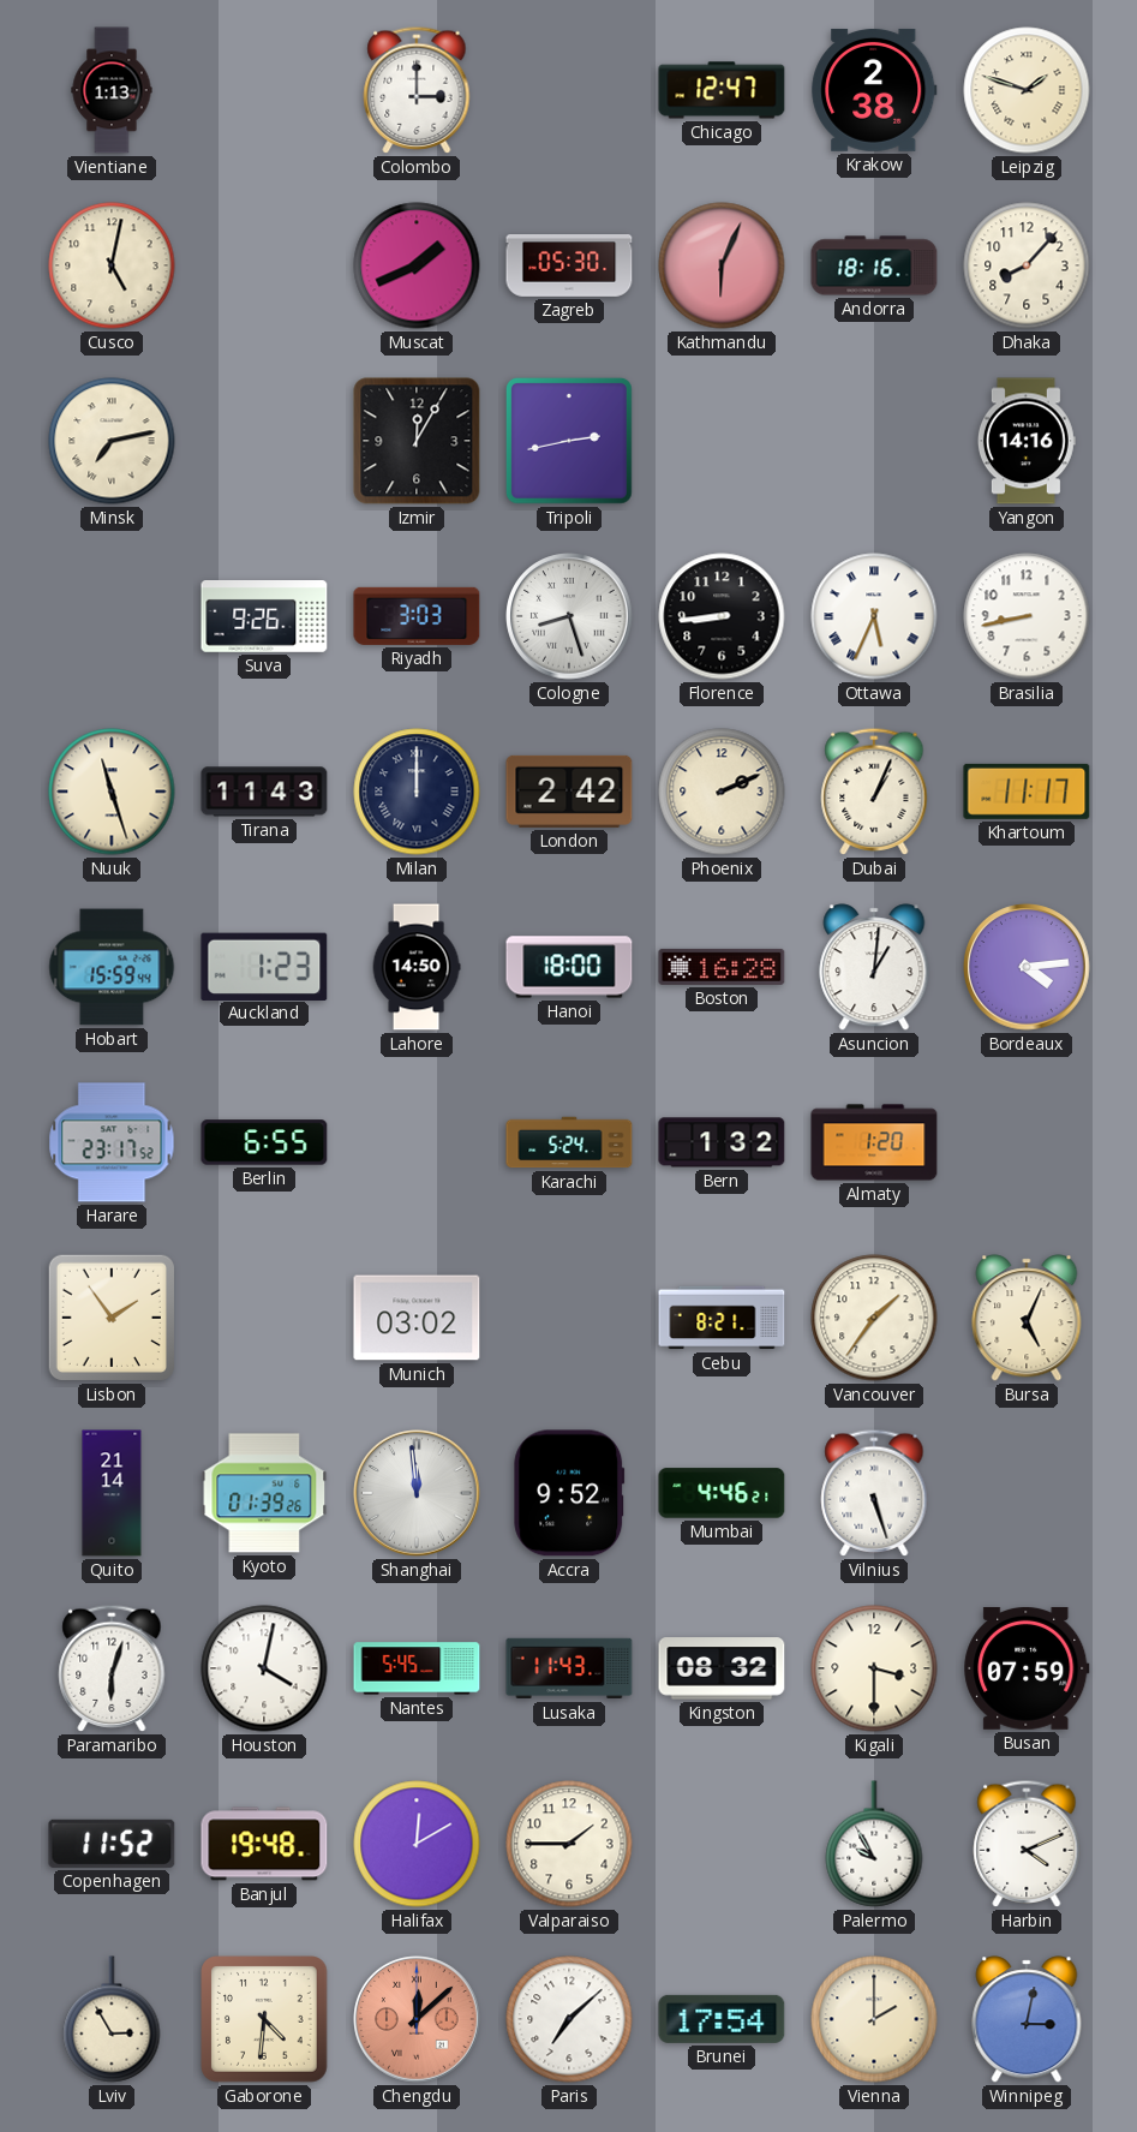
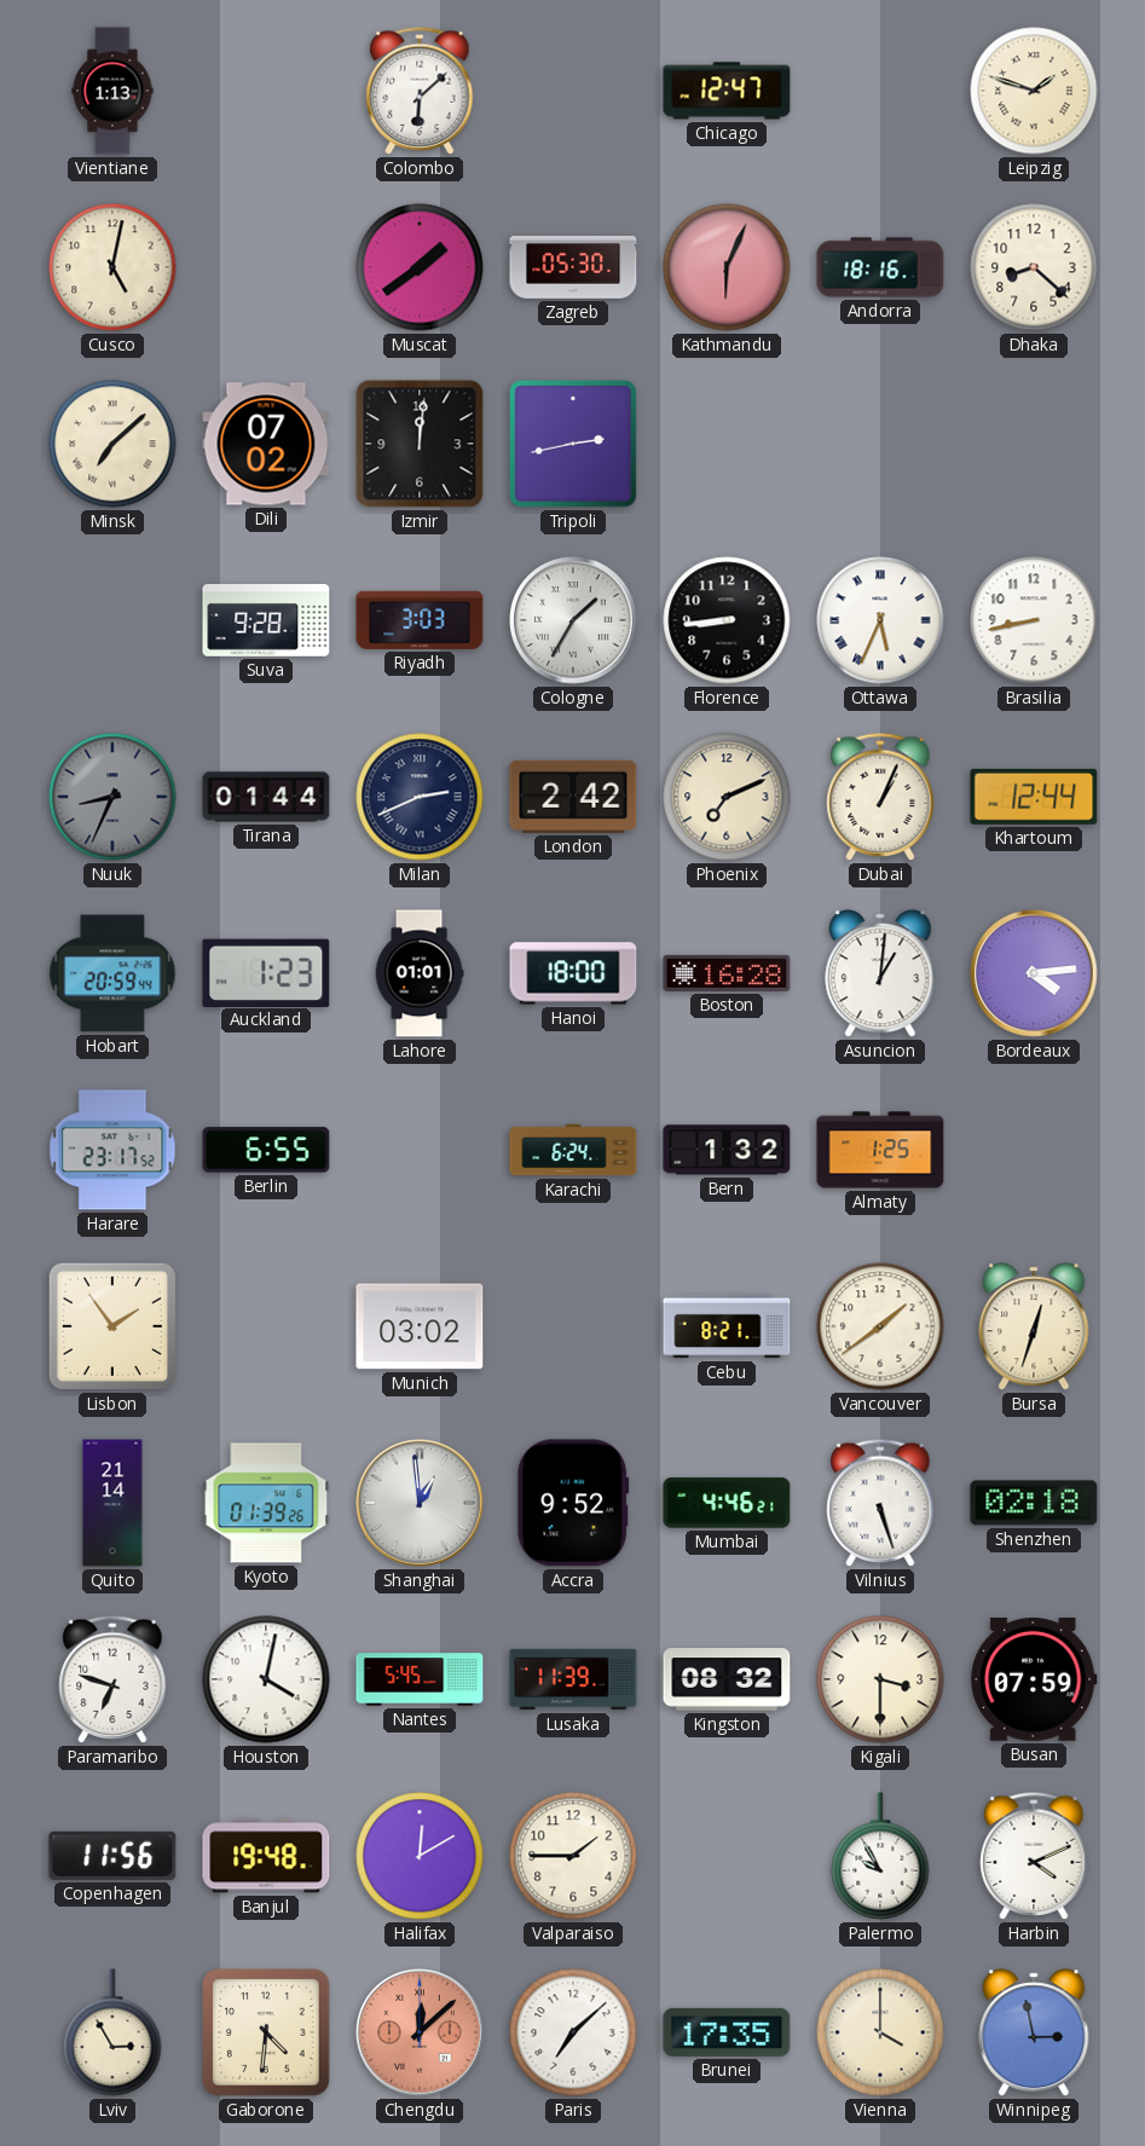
Colombo: 3:00 -> 6:08
Krakow: 2:38 -> none
Muscat: 1:41 -> 1:39
Dhaka: 8:07 -> 8:22
Minsk: 7:13 -> 7:08
Dili: none -> 07:02
Izmir: 12:05 -> 12:01
Yangon: 14:16 -> none
Suva: 9:26 -> 9:28
Cologne: 8:27 -> 1:35
Nuuk: 11:27 -> 8:34
Nuuk dial: cream -> grey
Tirana: 11:43 -> 01:44
Milan: 12:00 -> 2:41
Phoenix: 2:11 -> 7:11
Khartoum: 11:17 -> 12:44
Hobart: 15:59 -> 20:59
Lahore: 14:50 -> 01:01
Karachi: 5:24 -> 6:24
Almaty: 1:20 -> 1:25
Vancouver: 1:36 -> 1:39
Bursa: 5:04 -> 12:33
Shanghai: 11:59 -> 12:59
Shenzhen: none -> 02:18
Paramaribo: 6:03 -> 6:48
Lusaka: 11:43 -> 11:39
Copenhagen: 11:52 -> 11:56
Brunei: 17:54 -> 17:35
Vienna: 2:00 -> 4:00
Winnipeg: 3:02 -> 2:58
